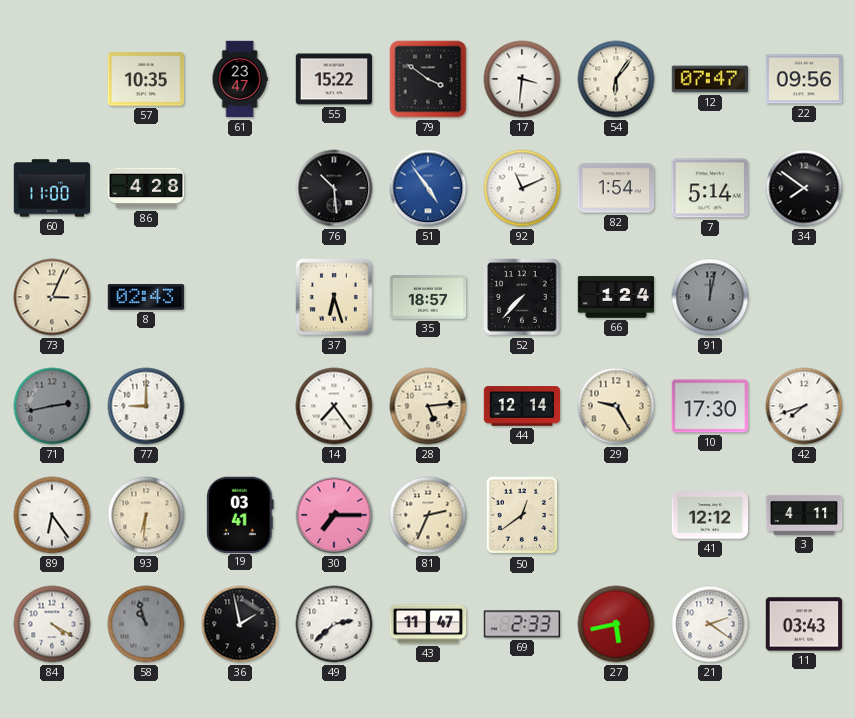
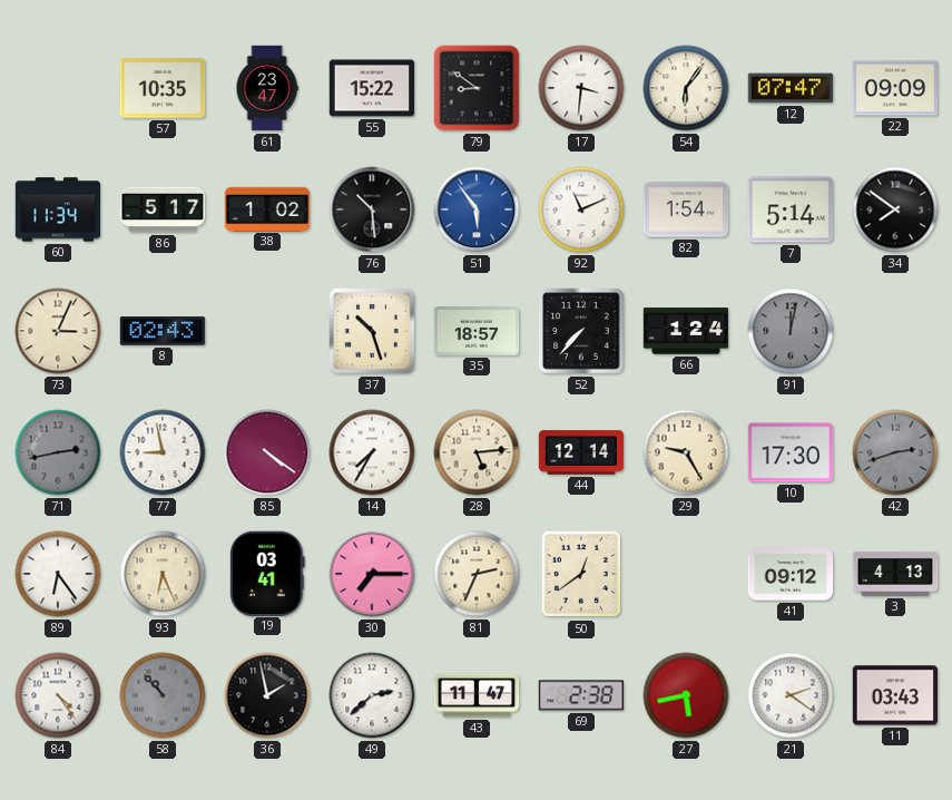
79: 3:51 -> 8:51
22: 09:56 -> 09:09
60: 11:00 -> 11:34
86: 4:28 -> 5:17
38: none -> 1:02
51: 4:54 -> 5:54
37: 6:27 -> 10:27
77: 9:00 -> 8:58
85: none -> 4:21
14: 7:24 -> 7:35
42: 7:42 -> 2:42
42 dial: white -> grey
93: 6:31 -> 6:26
41: 12:12 -> 09:12
3: 4:11 -> 4:13
84: 4:20 -> 4:24
58: 10:57 -> 10:53
69: 2:33 -> 2:38
